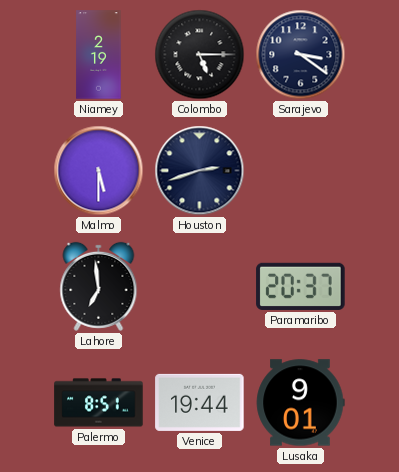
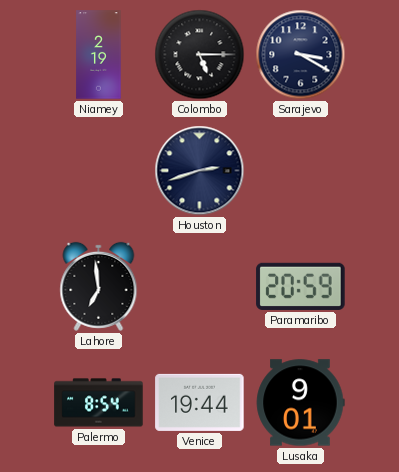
Sarajevo: 3:21 -> 3:20
Malmo: 5:30 -> none
Paramaribo: 20:37 -> 20:59
Palermo: 8:51 -> 8:54
